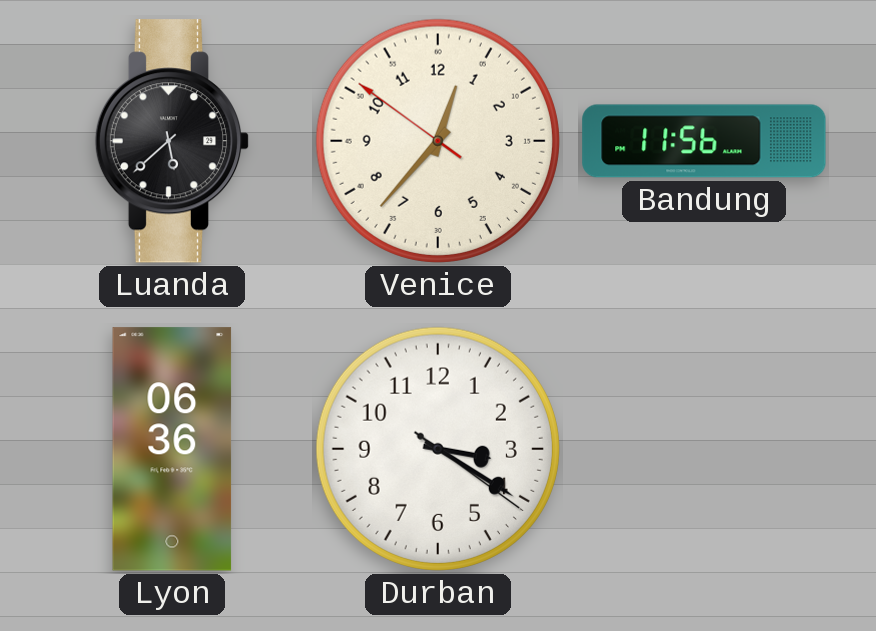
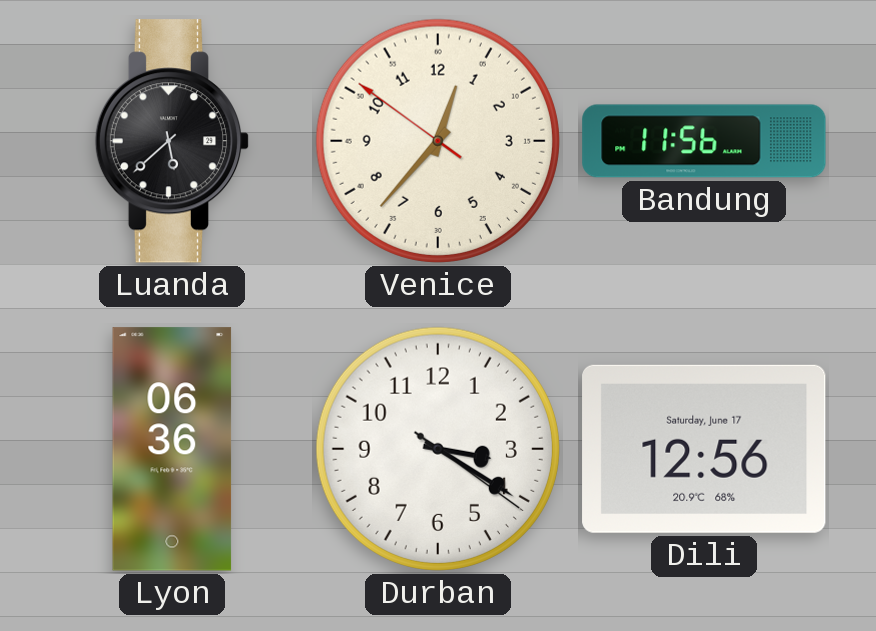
Dili: none -> 12:56
